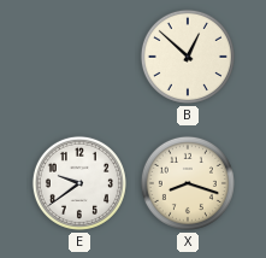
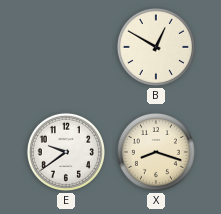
B: 12:52 -> 12:50
